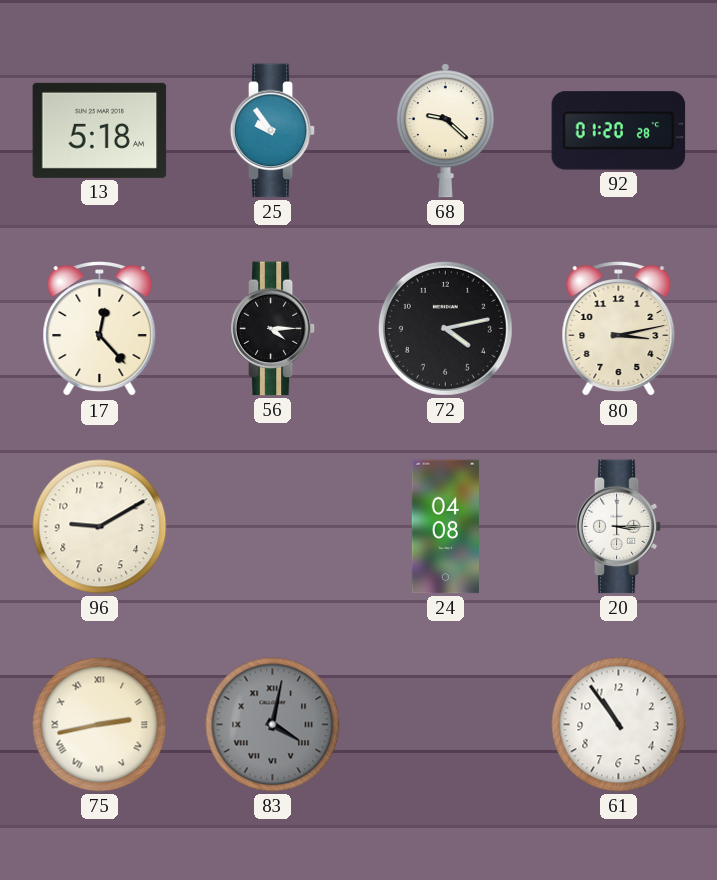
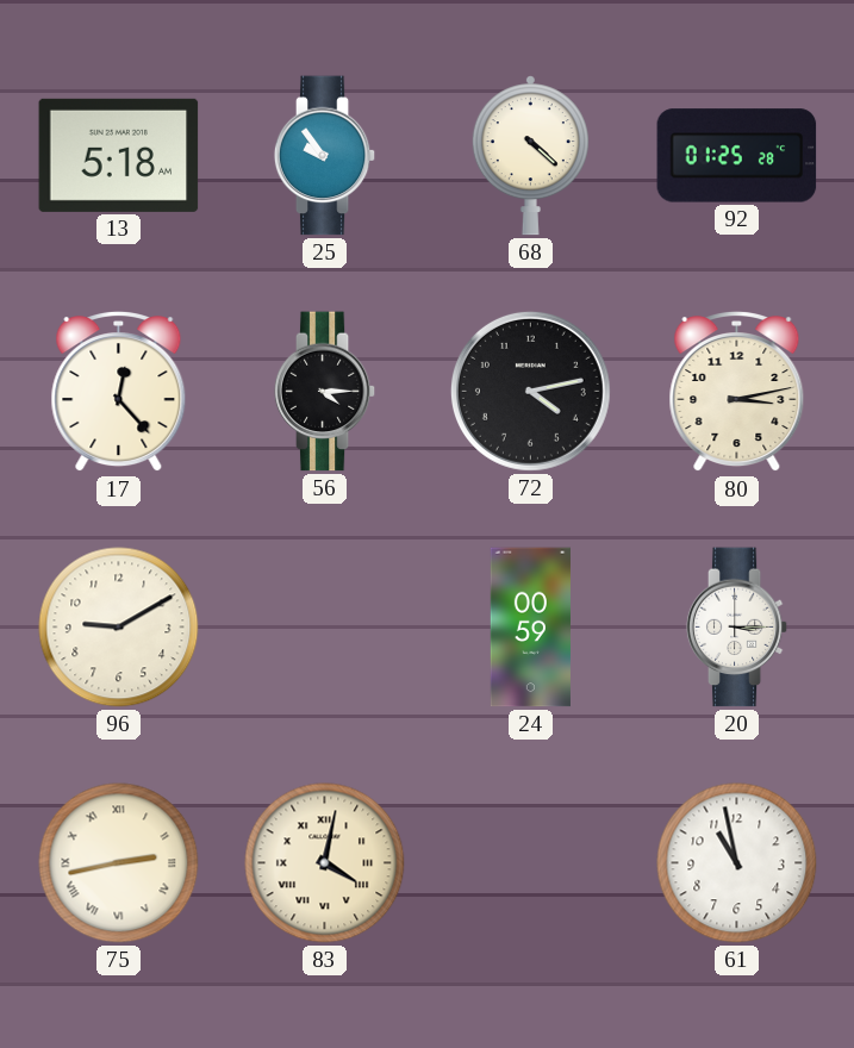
68: 9:22 -> 4:22
92: 01:20 -> 01:25
24: 04:08 -> 00:59
83 dial: grey -> cream
61: 10:54 -> 10:58
